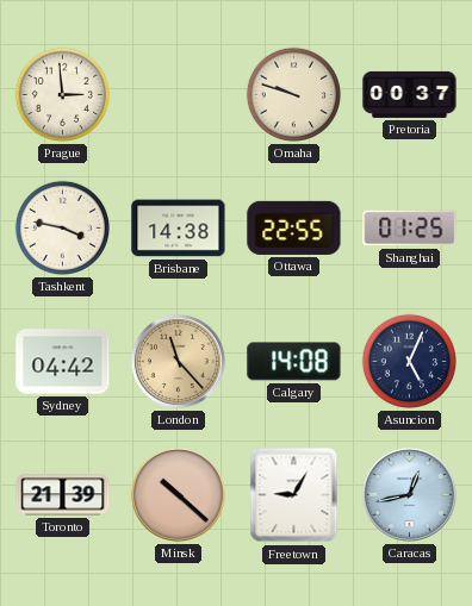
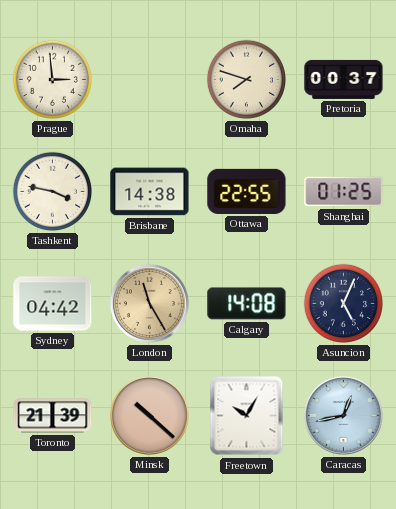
Omaha: 9:48 -> 7:48
London: 11:23 -> 11:25
Freetown: 9:05 -> 10:05
